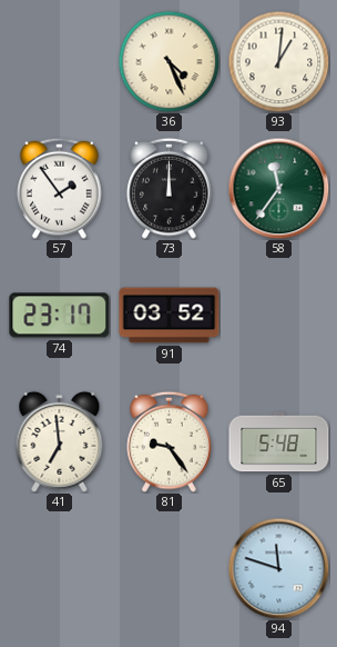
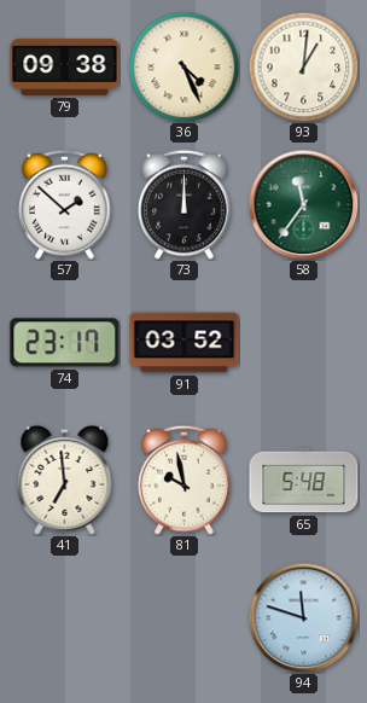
79: none -> 09:38
57: 1:54 -> 1:52
81: 9:24 -> 9:58
